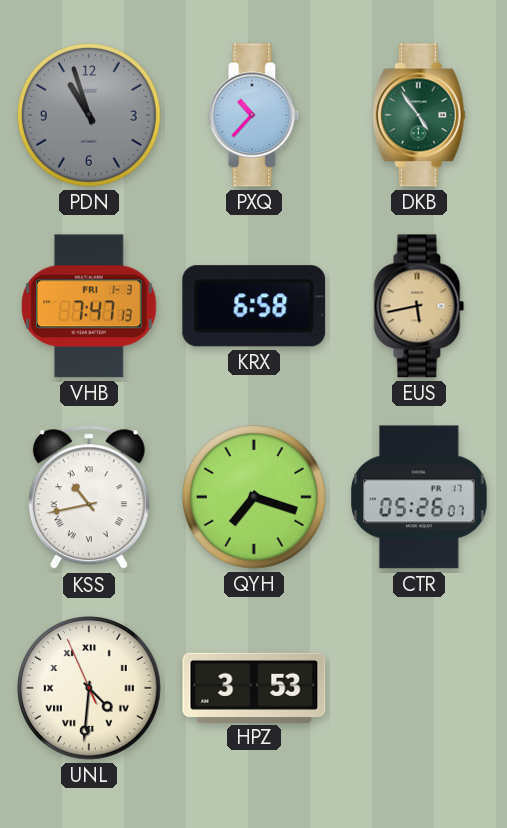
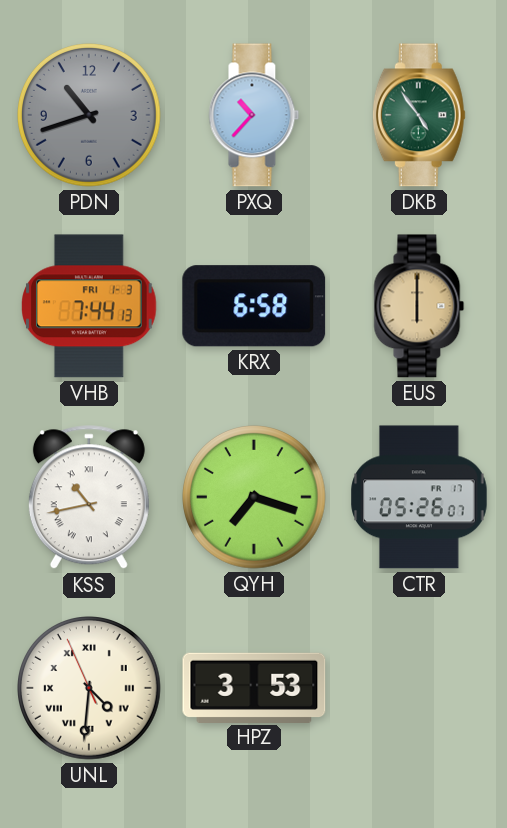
PDN: 10:57 -> 10:42
VHB: 7:47 -> 7:44
EUS: 5:43 -> 6:00
